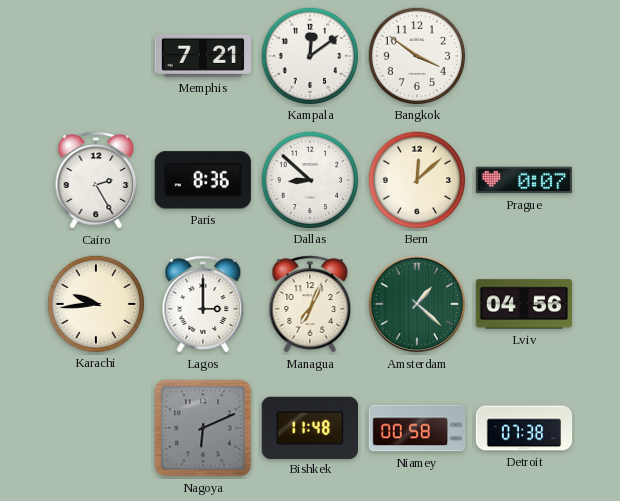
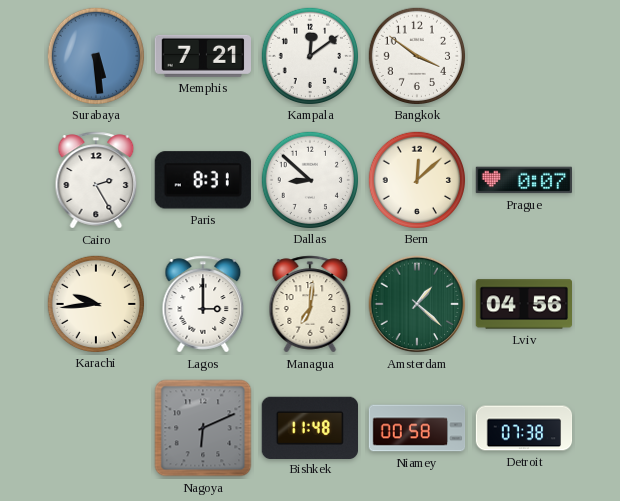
Surabaya: none -> 5:29
Paris: 8:36 -> 8:31
Managua: 7:04 -> 7:01
